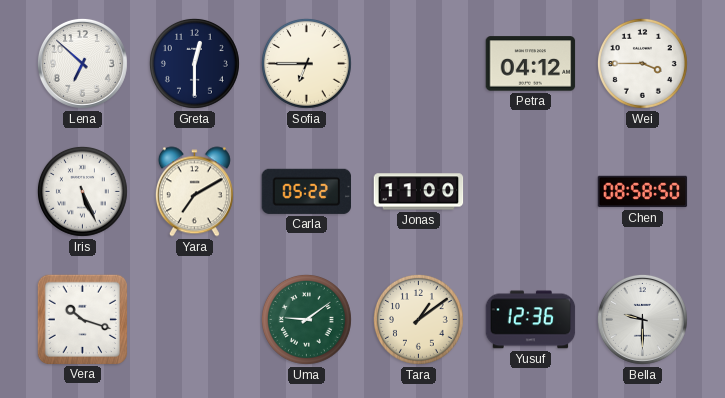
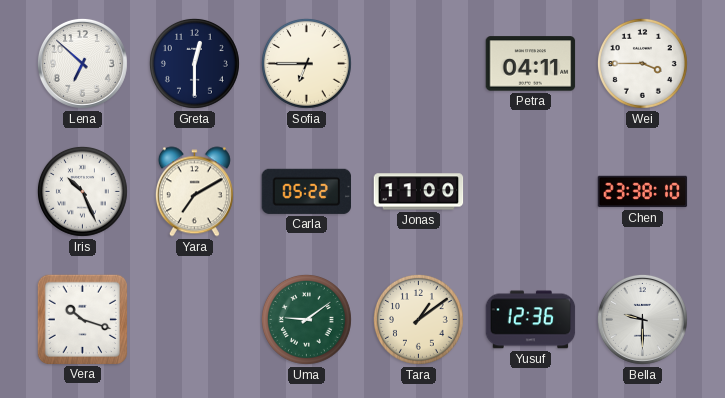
Petra: 04:12 -> 04:11
Iris: 5:26 -> 10:26
Chen: 08:58 -> 23:38
